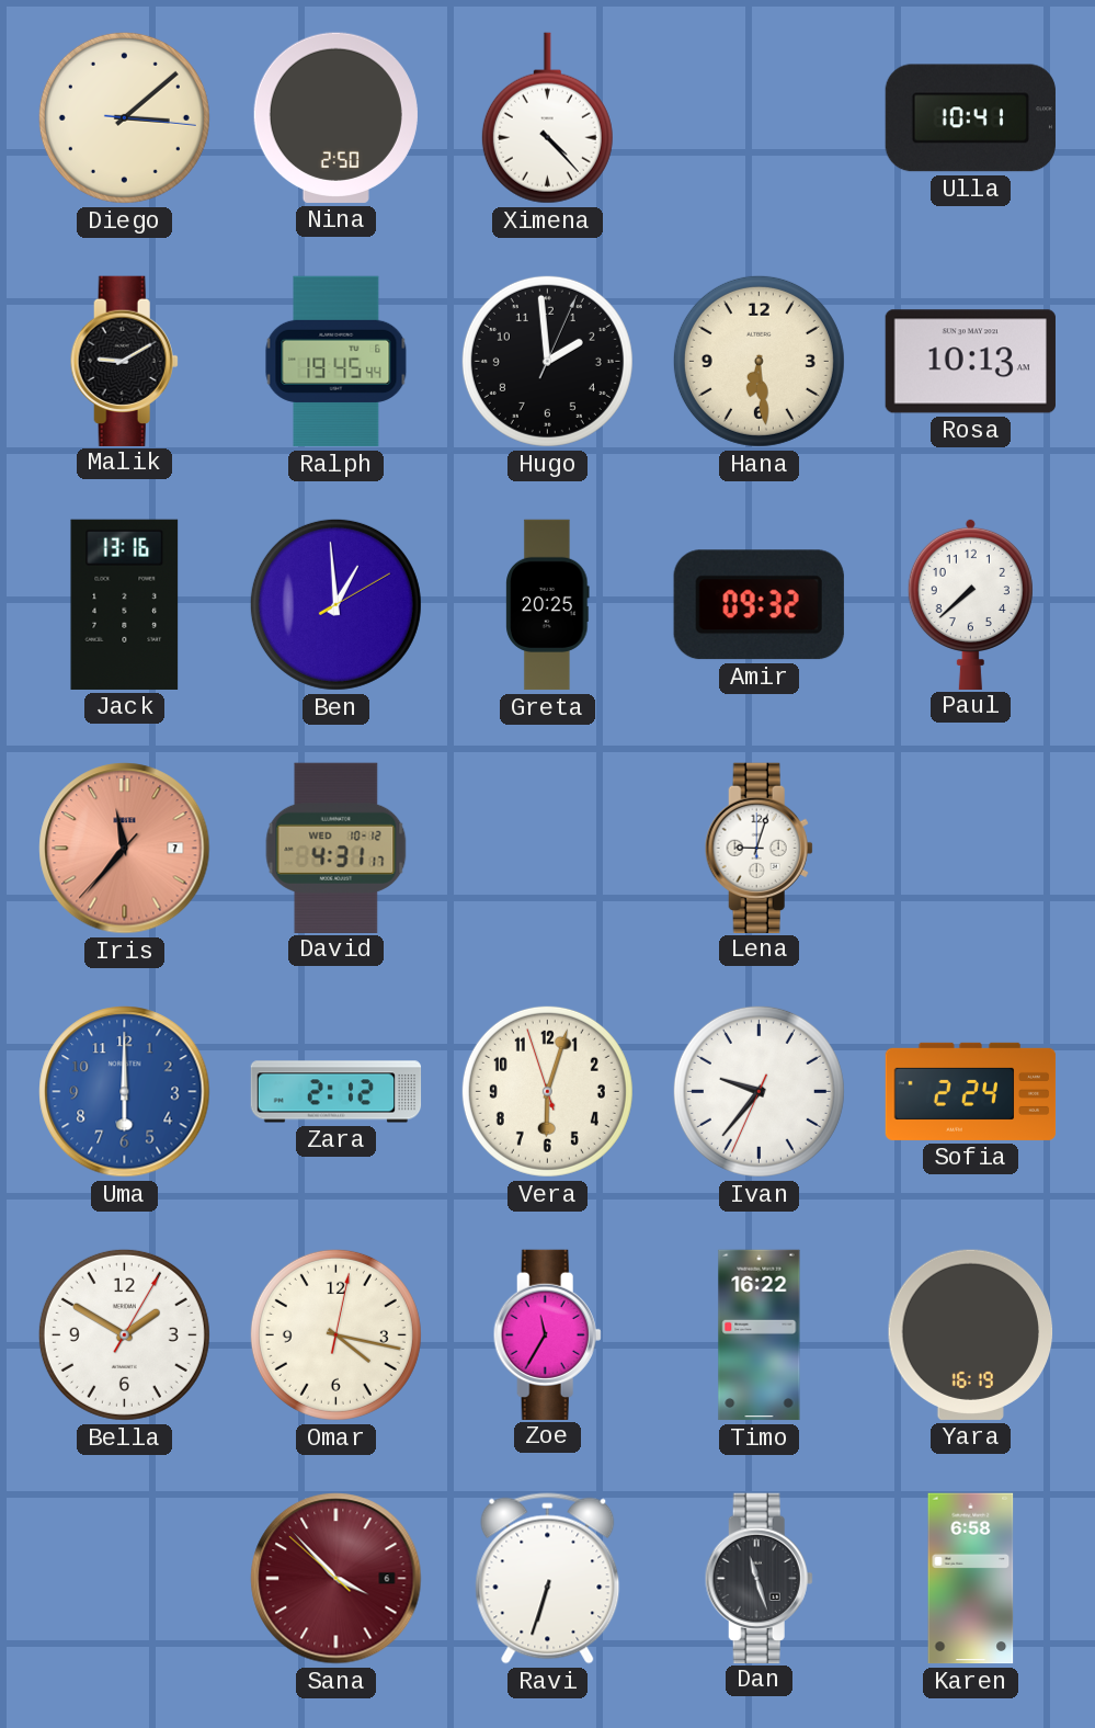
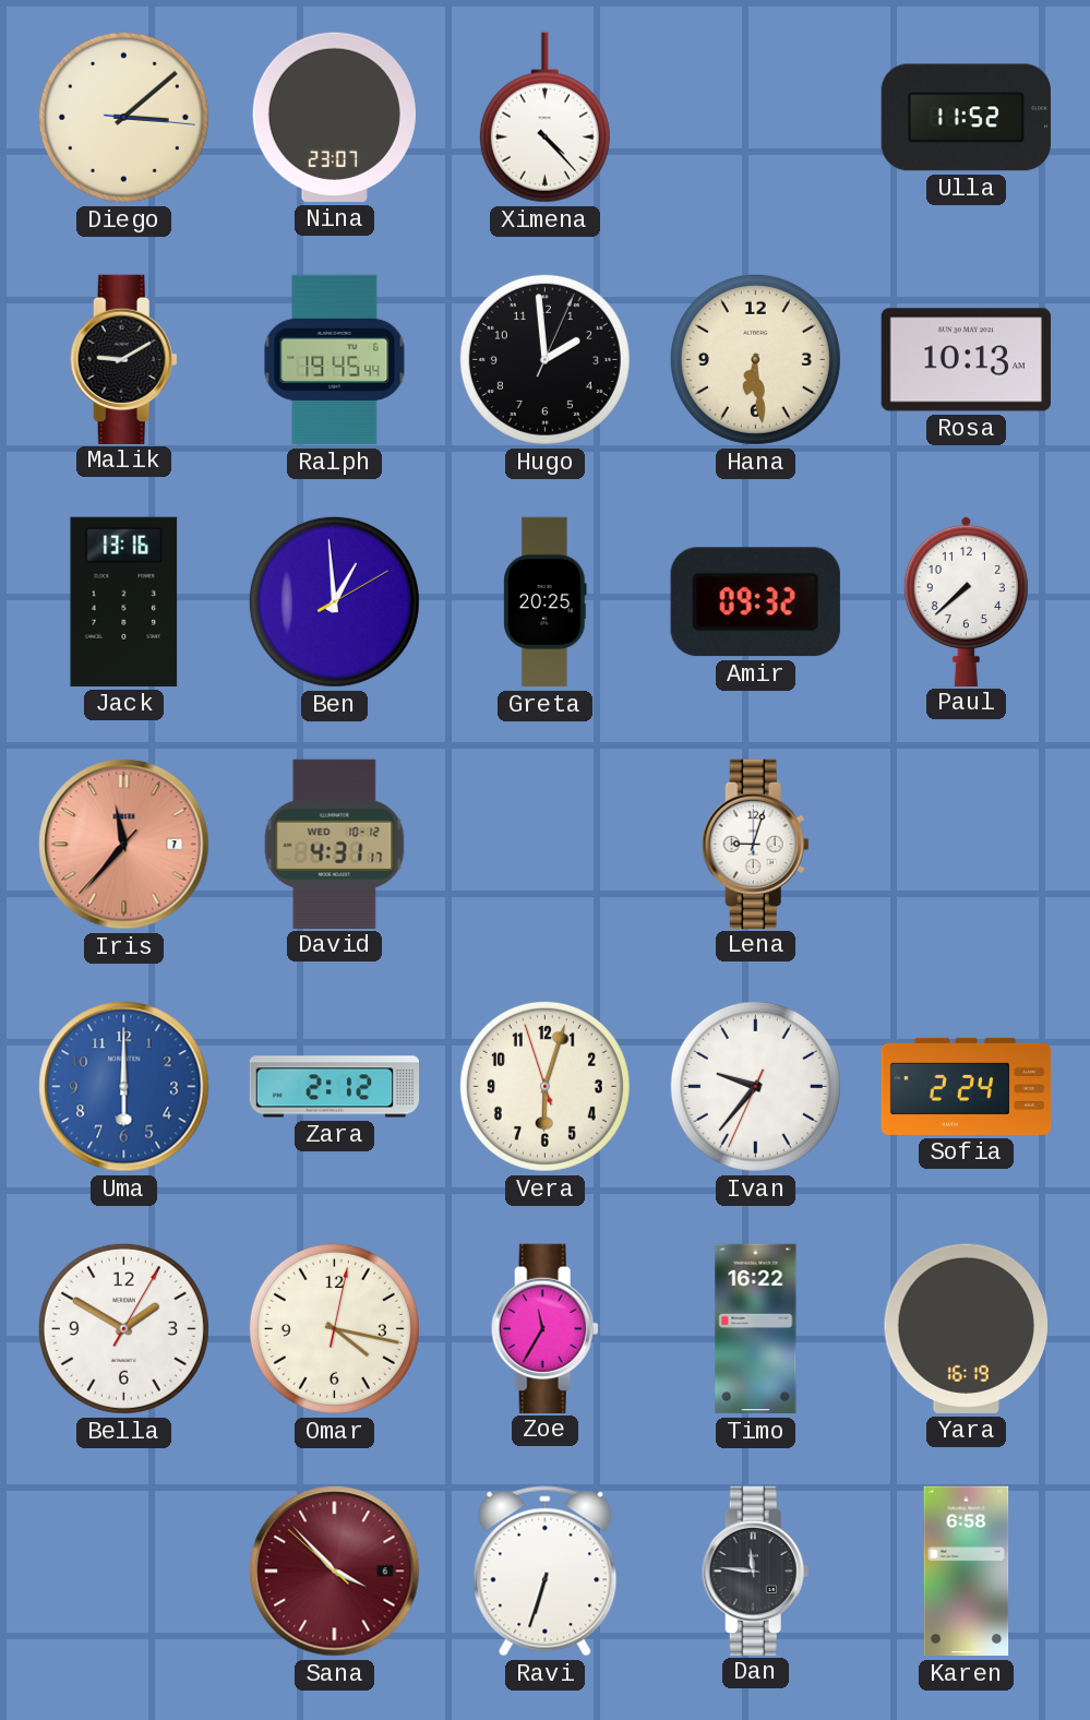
Nina: 2:50 -> 23:07
Ulla: 10:41 -> 11:52
Dan: 11:27 -> 11:46
